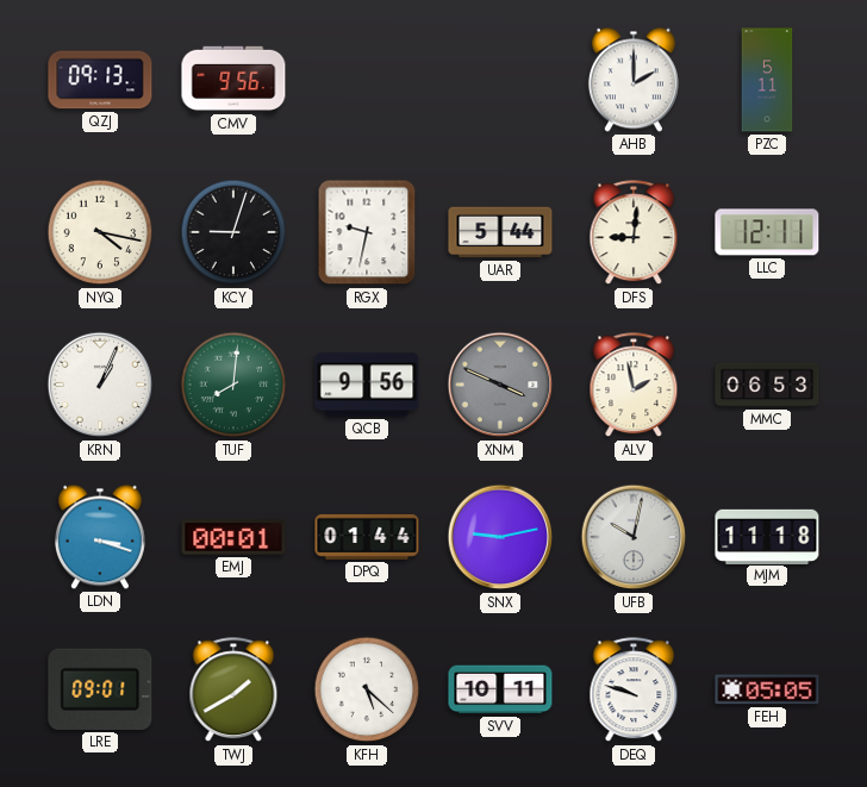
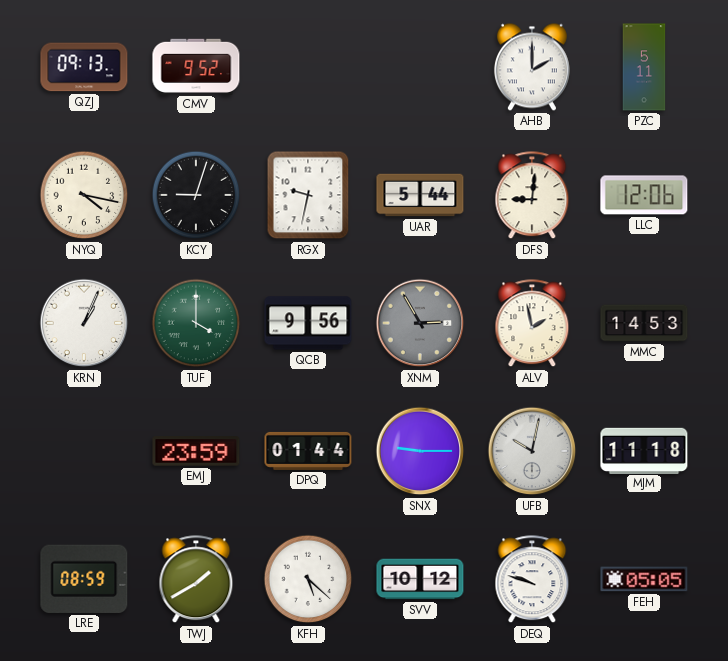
CMV: 9:56 -> 9:52
LLC: 12:11 -> 12:06
TUF: 8:01 -> 4:00
XNM: 3:49 -> 2:55
MMC: 06:53 -> 14:53
LDN: 3:18 -> none
EMJ: 00:01 -> 23:59
SNX: 9:13 -> 9:15
LRE: 09:01 -> 08:59
SVV: 10:11 -> 10:12
